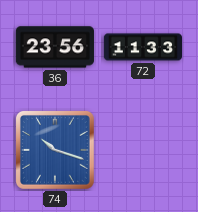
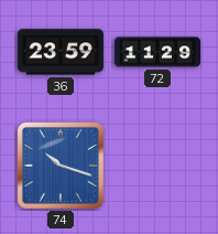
36: 23:56 -> 23:59
72: 11:33 -> 11:29
